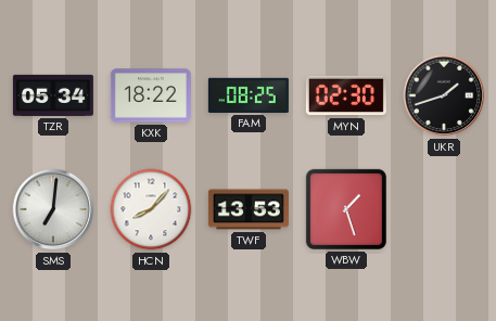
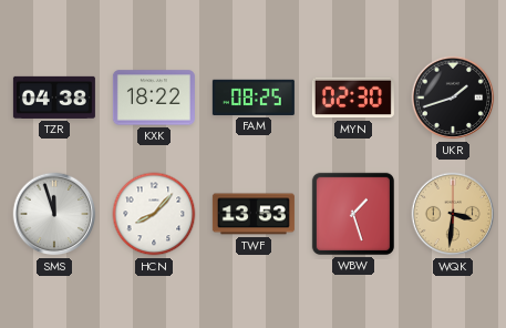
TZR: 05:34 -> 04:38
SMS: 7:01 -> 11:57
WQK: none -> 3:31
